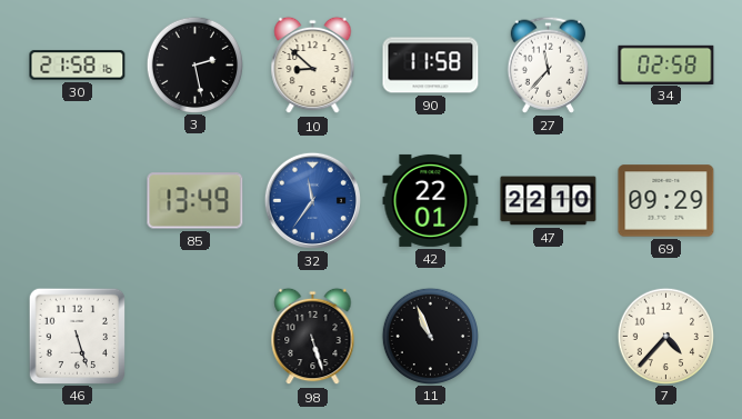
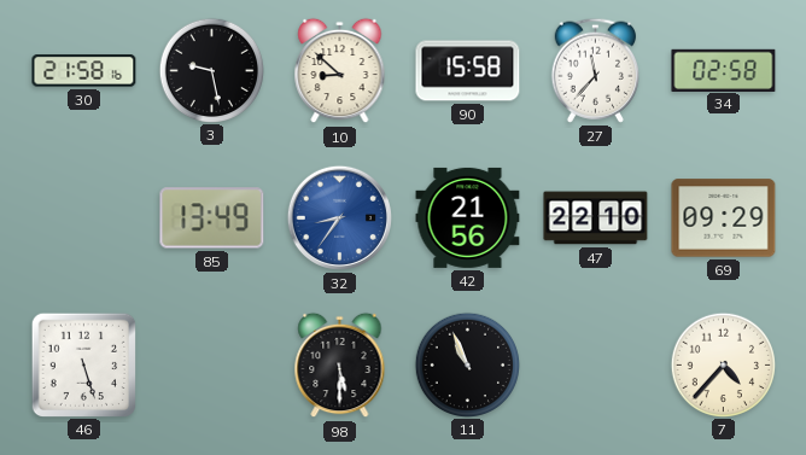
3: 2:28 -> 9:28
90: 11:58 -> 15:58
32: 11:36 -> 8:36
42: 22:01 -> 21:56
98: 5:27 -> 5:30
